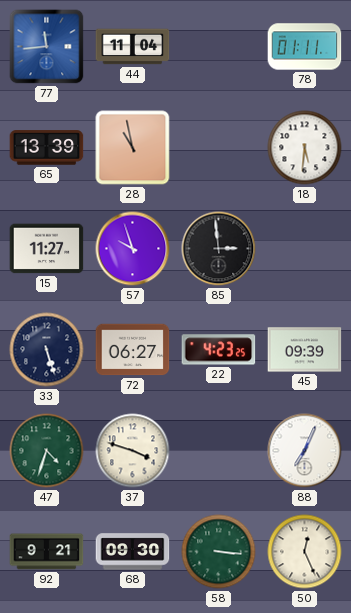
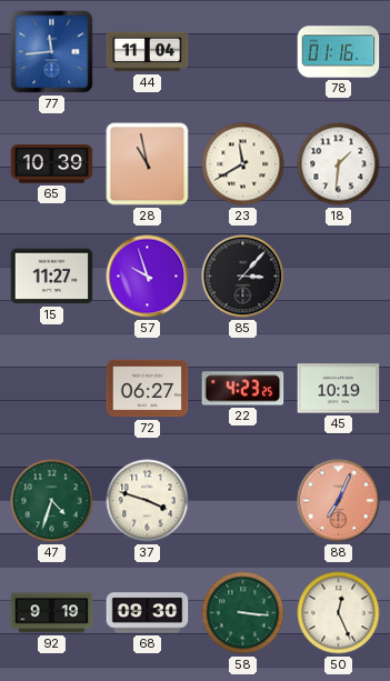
78: 01:11 -> 01:16
65: 13:39 -> 10:39
23: none -> 11:40
18: 5:31 -> 1:31
85: 2:59 -> 3:07
33: 5:27 -> none
45: 09:39 -> 10:19
88 dial: white -> salmon
92: 9:21 -> 9:19
